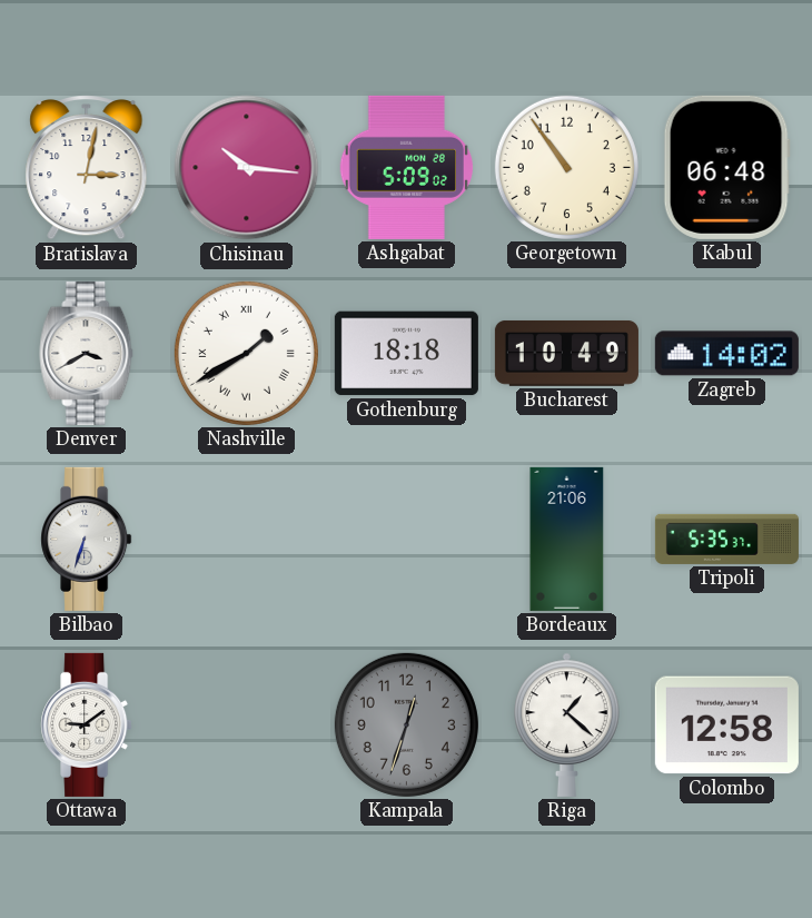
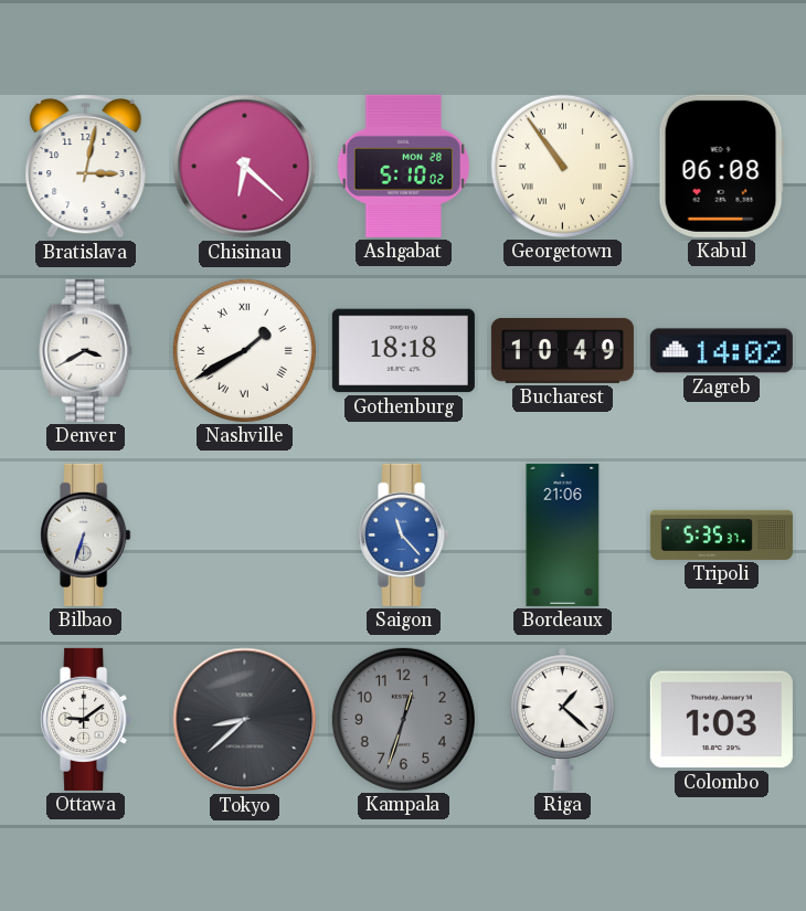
Chisinau: 10:16 -> 6:22
Ashgabat: 5:09 -> 5:10
Georgetown numerals: Arabic -> Roman
Kabul: 06:48 -> 06:08
Saigon: none -> 11:23
Tokyo: none -> 8:38
Colombo: 12:58 -> 1:03
